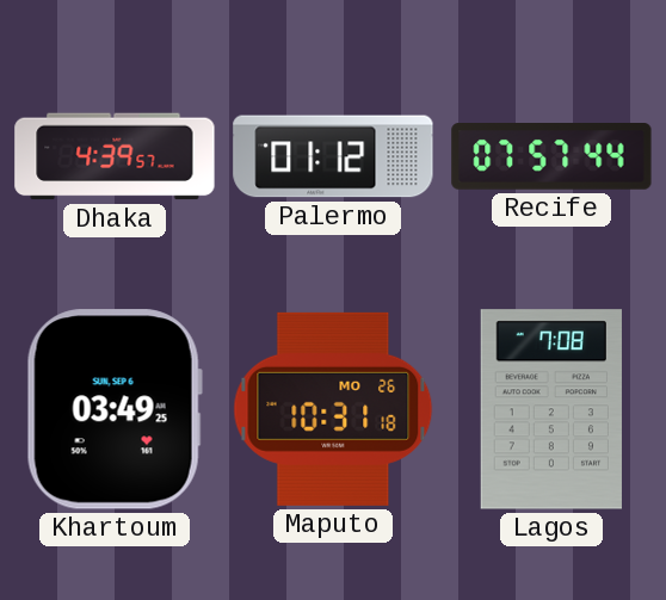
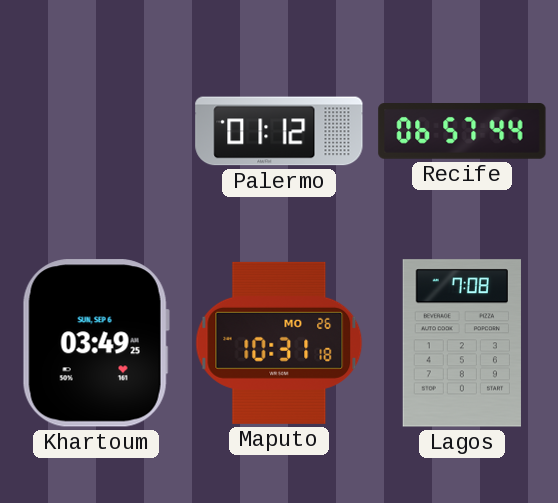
Dhaka: 4:39 -> none
Recife: 07:57 -> 06:57
